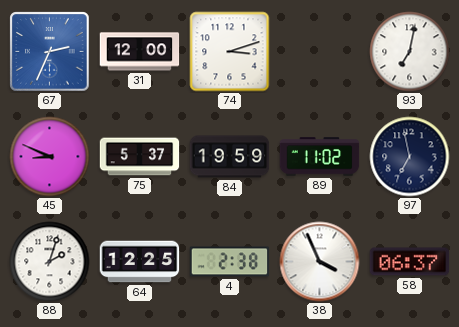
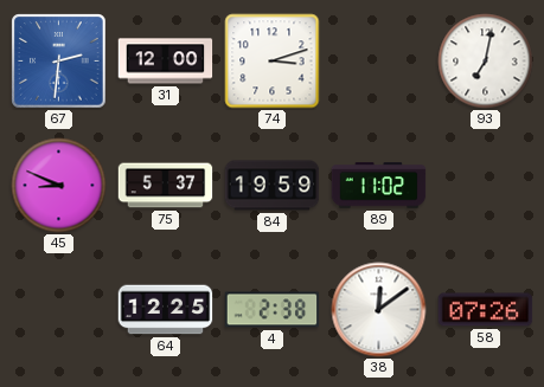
67: 2:34 -> 2:31
97: 6:58 -> none
88: 2:03 -> none
38: 3:56 -> 12:09
58: 06:37 -> 07:26
